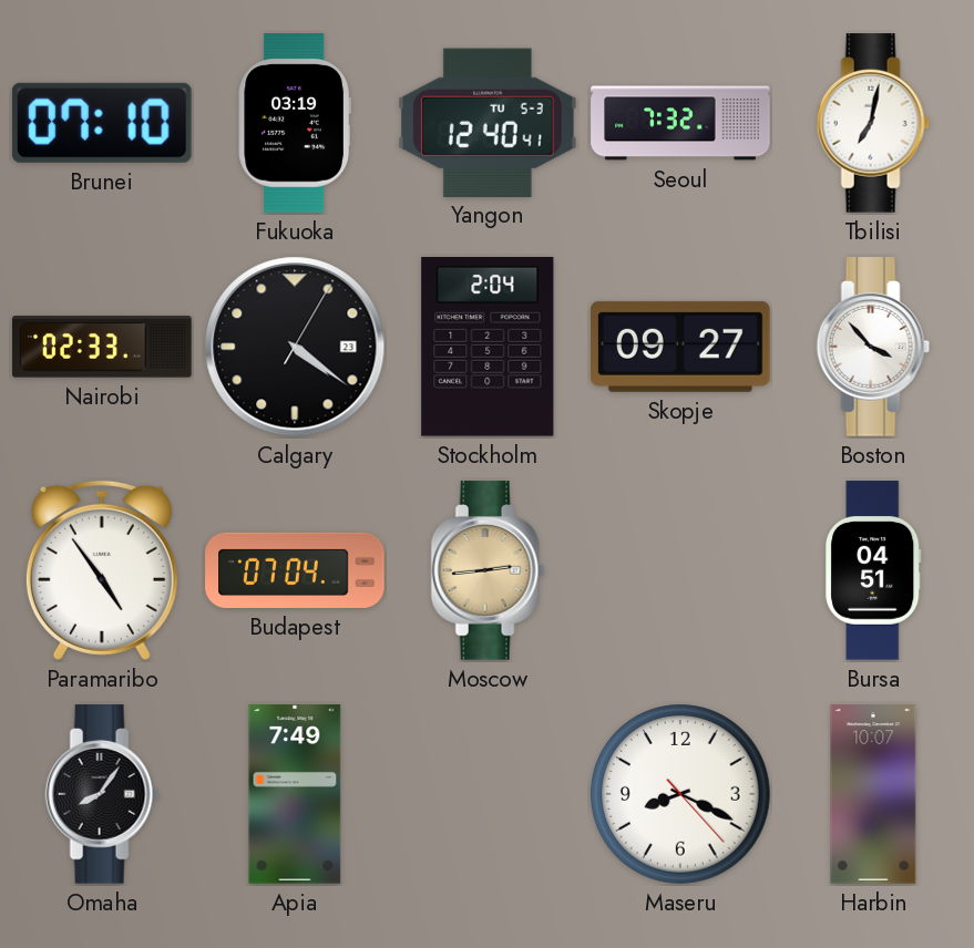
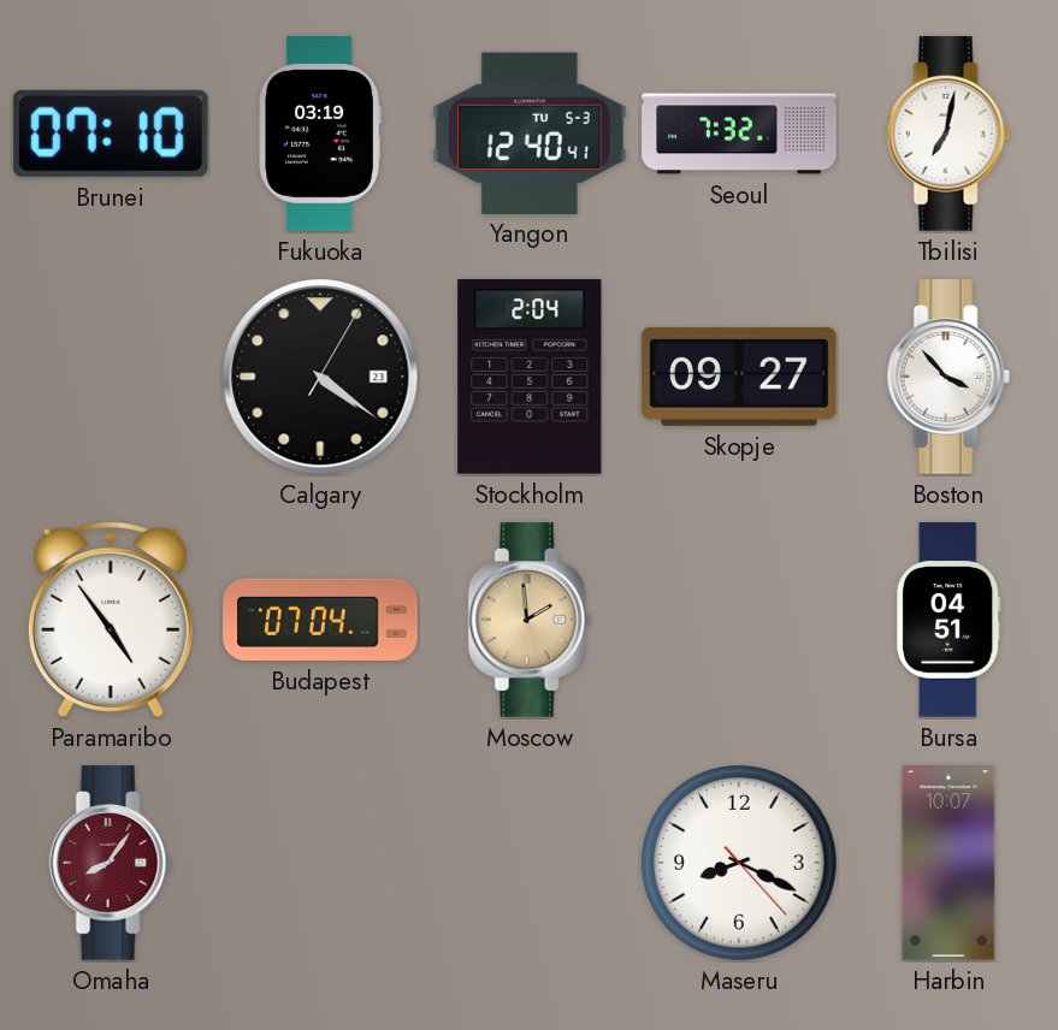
Nairobi: 02:33 -> none
Moscow: 2:44 -> 1:59
Omaha dial: black -> burgundy
Apia: 7:49 -> none
